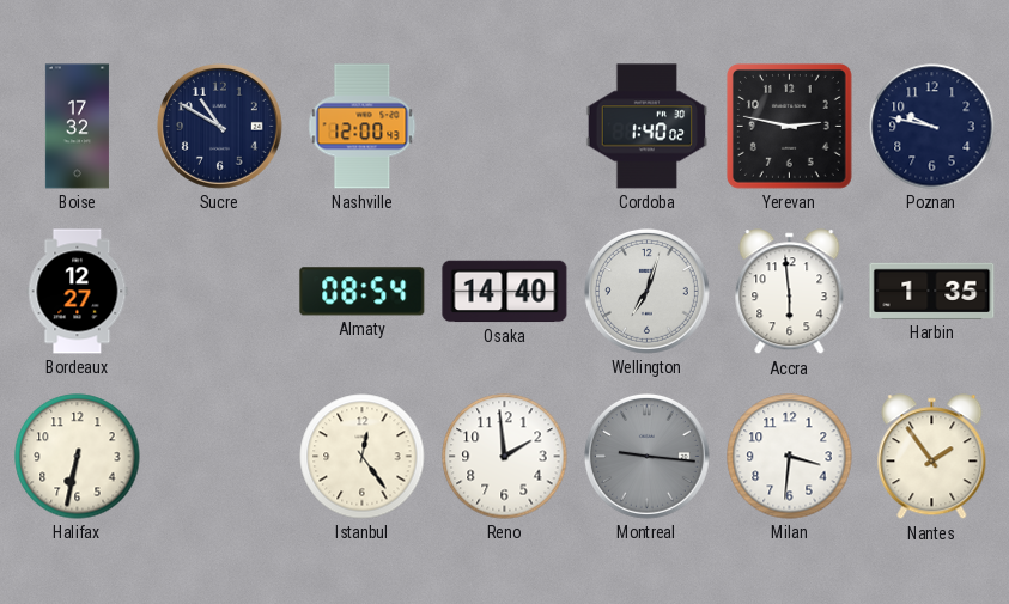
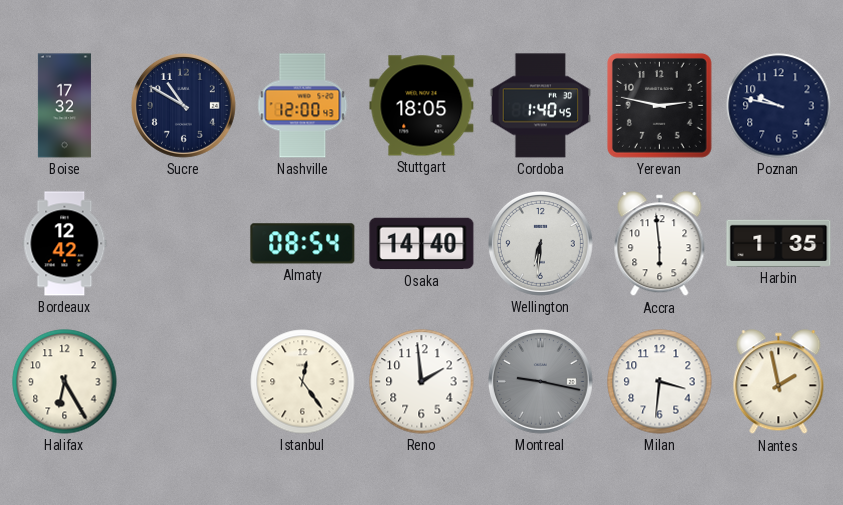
Stuttgart: none -> 18:05
Cordoba: 1:40:02 -> 1:40:45
Bordeaux: 12:27 -> 12:42
Wellington: 7:03 -> 6:31
Halifax: 6:32 -> 6:25
Montreal: 9:16 -> 9:17
Nantes: 1:54 -> 1:58
